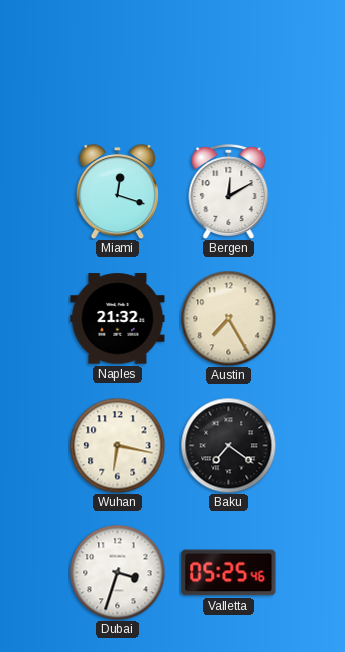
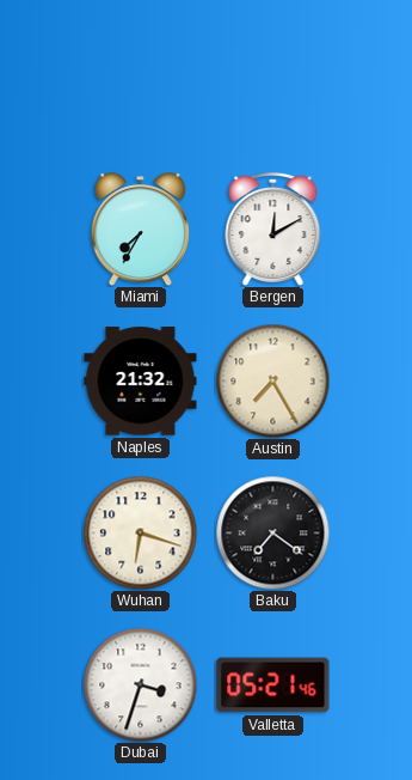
Miami: 12:18 -> 7:35
Wuhan: 6:17 -> 6:18
Valletta: 05:25 -> 05:21
